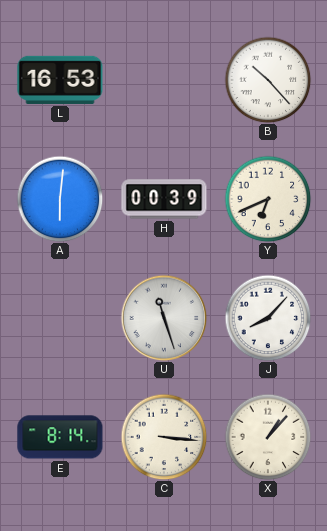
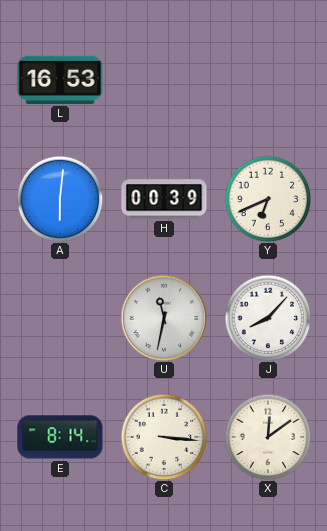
B: 10:23 -> none
U: 11:27 -> 11:32
X: 1:07 -> 12:09
